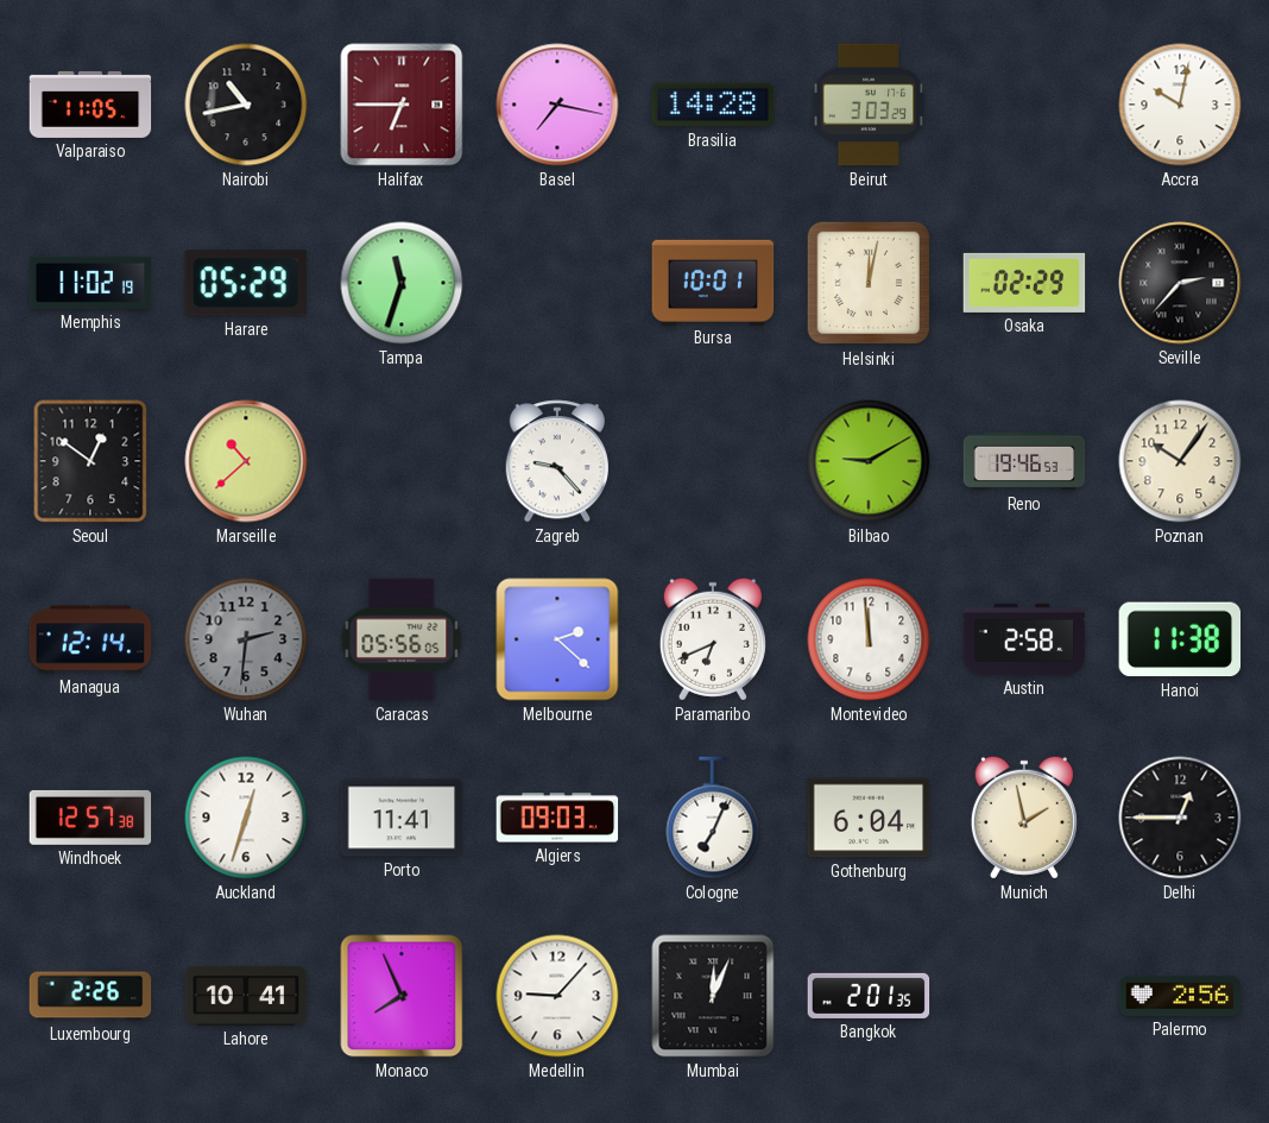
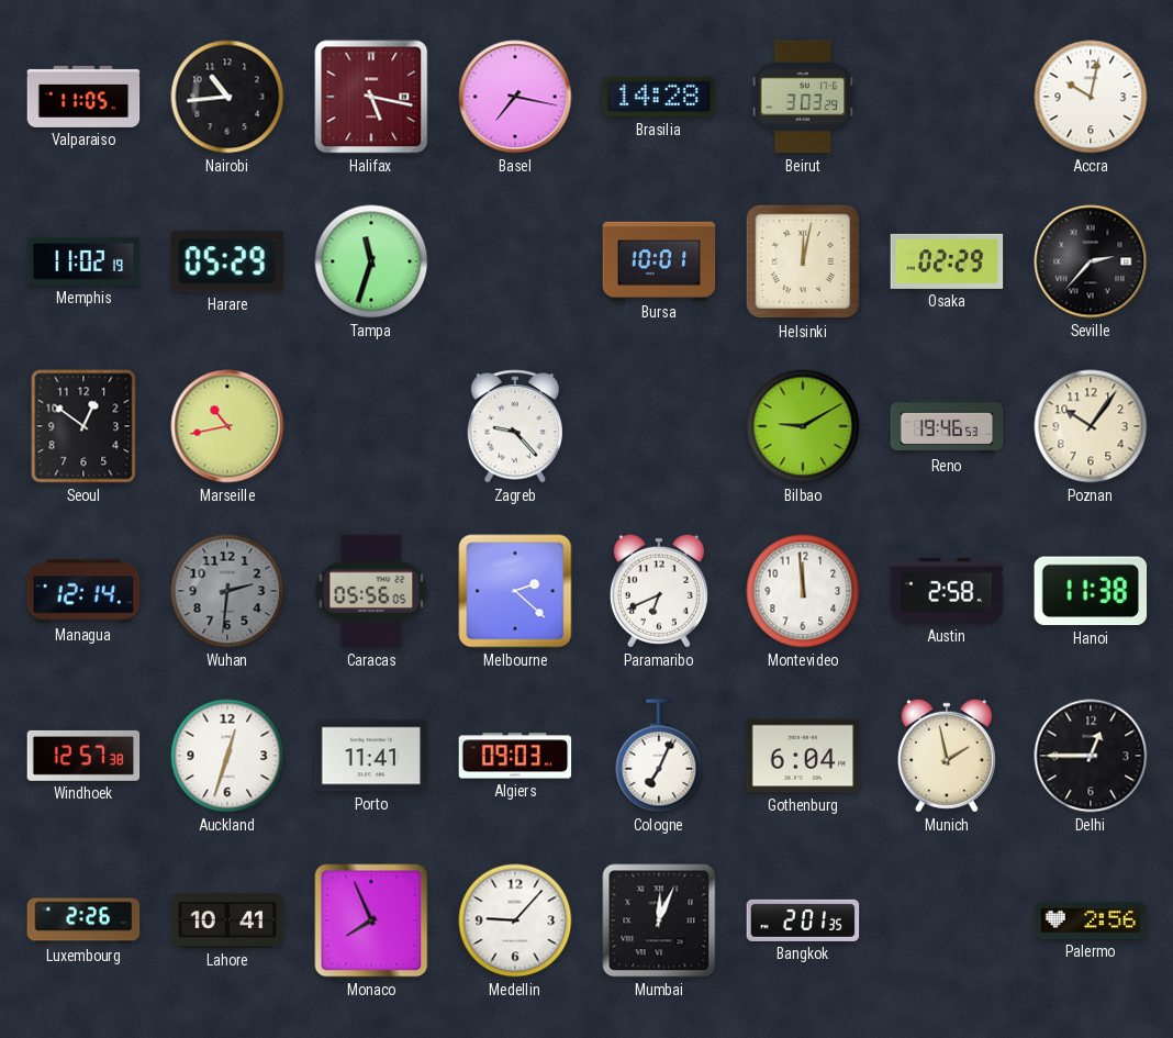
Nairobi: 10:43 -> 10:44
Halifax: 6:45 -> 5:17
Marseille: 10:38 -> 10:43
